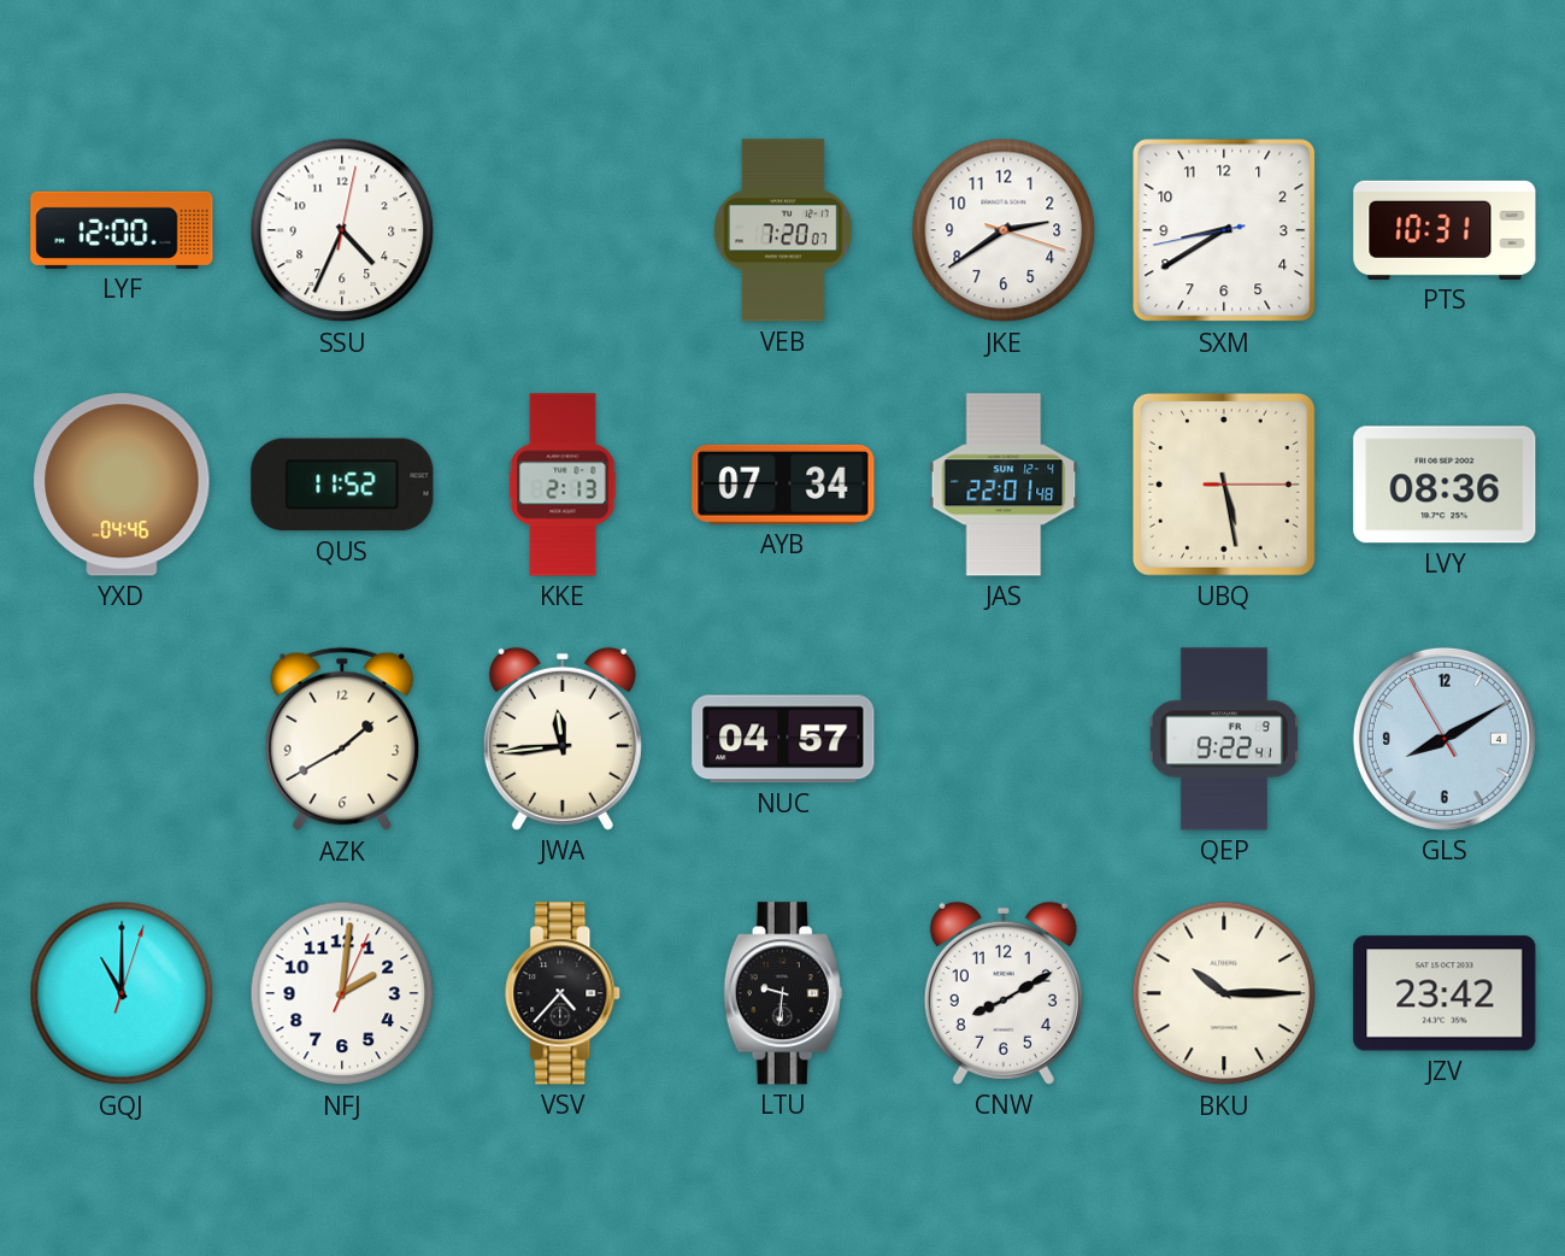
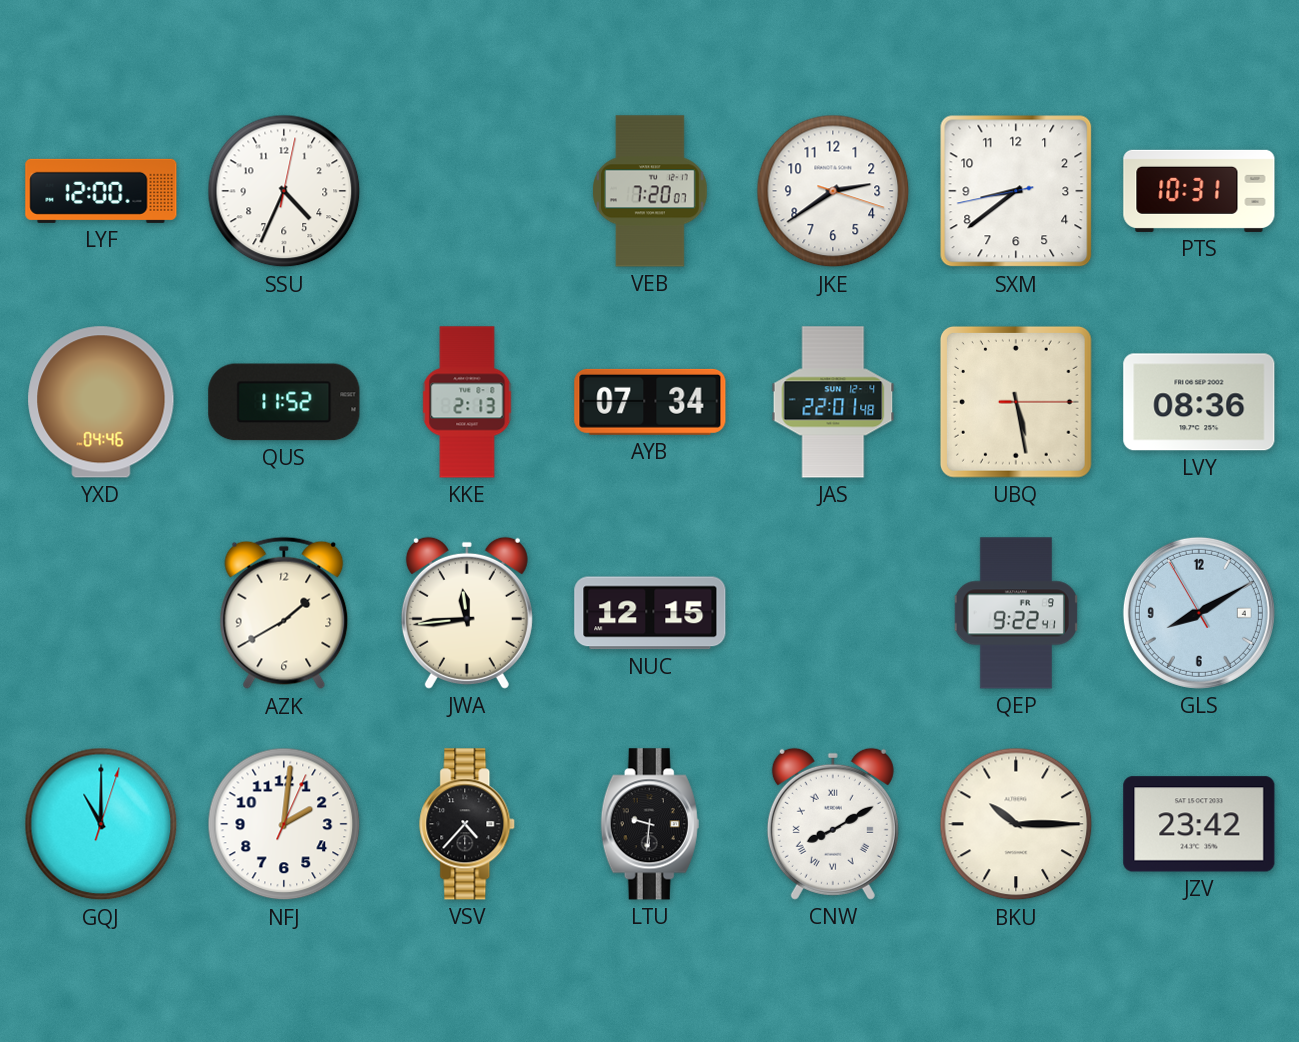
SXM: 8:39 -> 8:38
NUC: 04:57 -> 12:15
CNW numerals: Arabic -> Roman
